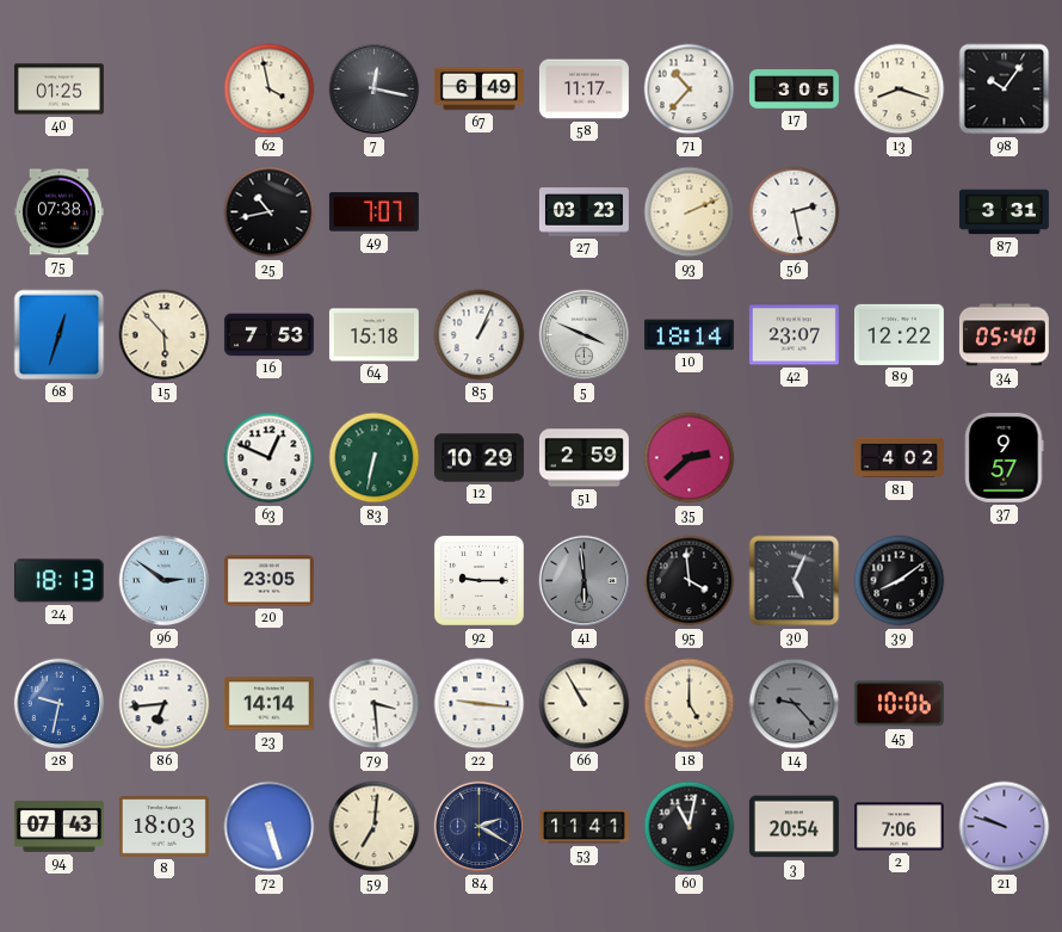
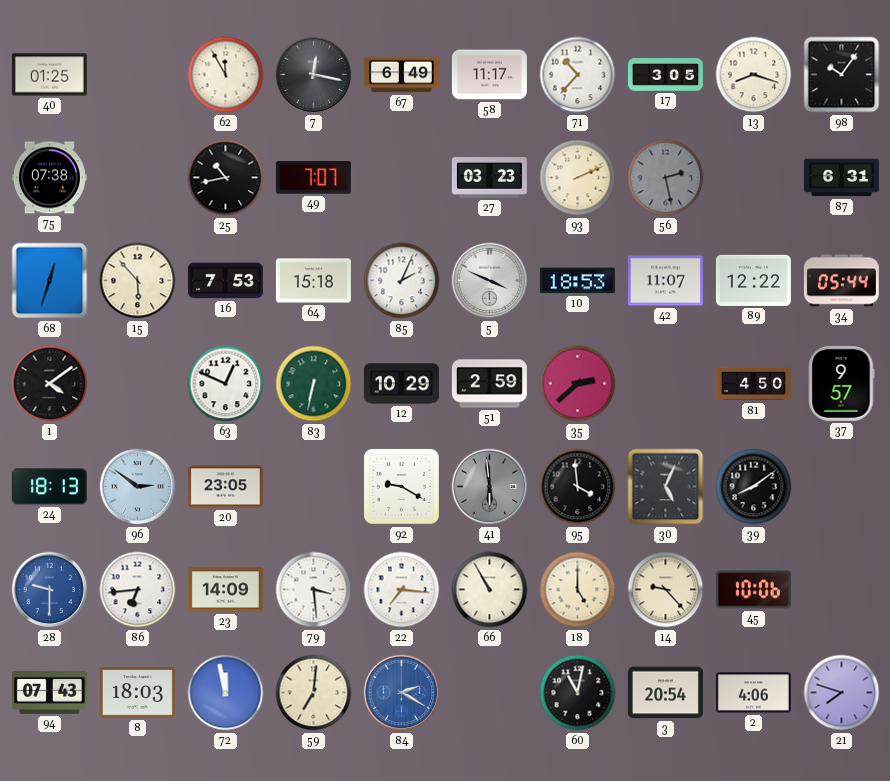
62: 3:58 -> 11:55
56 dial: white -> grey
87: 3:31 -> 6:31
85: 1:04 -> 2:04
10: 18:14 -> 18:53
42: 23:07 -> 11:07
34: 05:40 -> 05:44
1: none -> 4:09
81: 4:02 -> 4:50
92: 9:15 -> 9:20
28: 9:32 -> 9:30
23: 14:14 -> 14:09
22: 9:16 -> 7:16
14 dial: grey -> cream
72: 5:27 -> 11:58
84 dial: navy -> blue
53: 11:41 -> none
2: 7:06 -> 4:06
21: 9:48 -> 7:48
